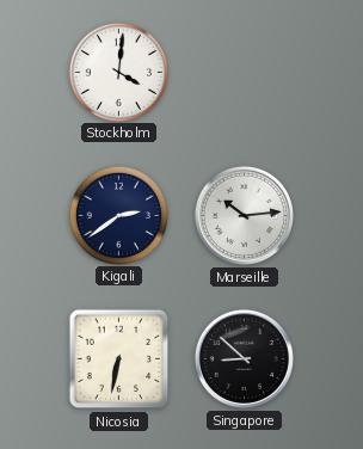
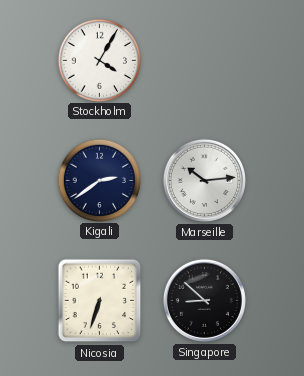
Stockholm: 4:01 -> 4:05
Nicosia: 6:32 -> 6:33
